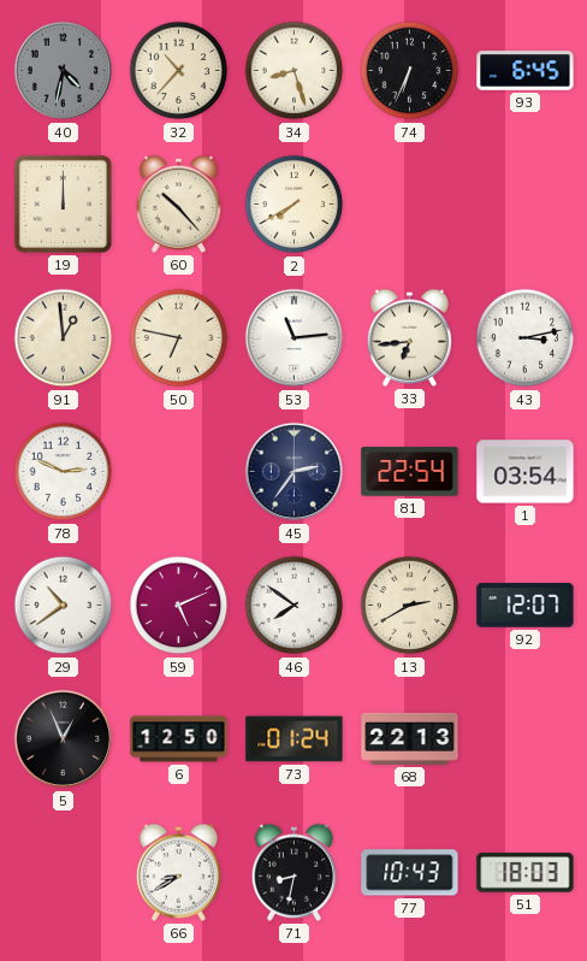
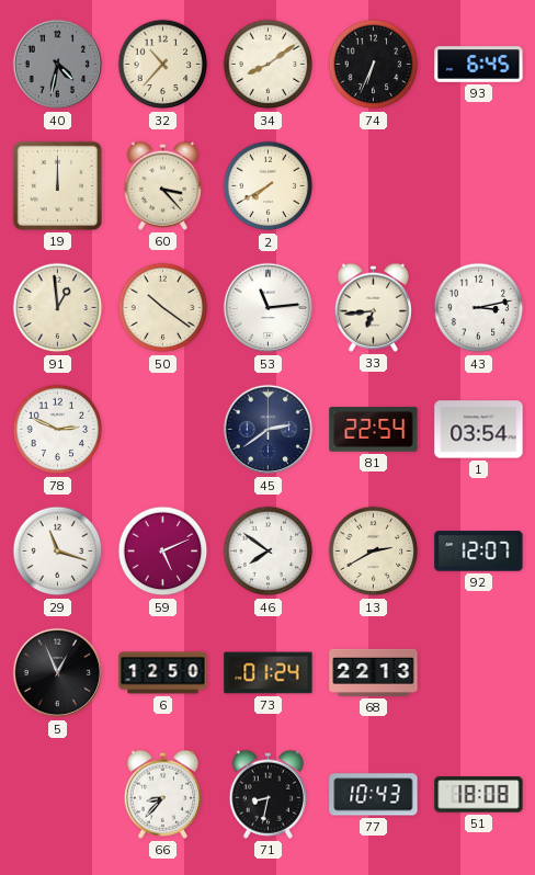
34: 8:27 -> 8:09
60: 10:23 -> 3:23
50: 6:47 -> 10:21
45: 2:36 -> 2:39
29: 10:39 -> 11:18
66: 8:40 -> 8:37
51: 18:03 -> 18:08
